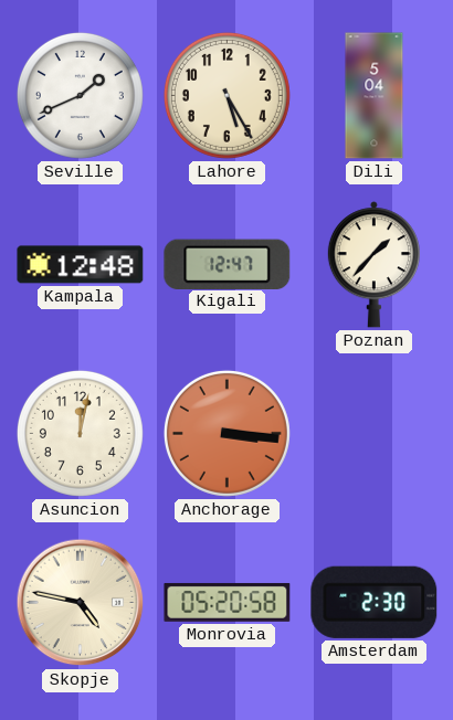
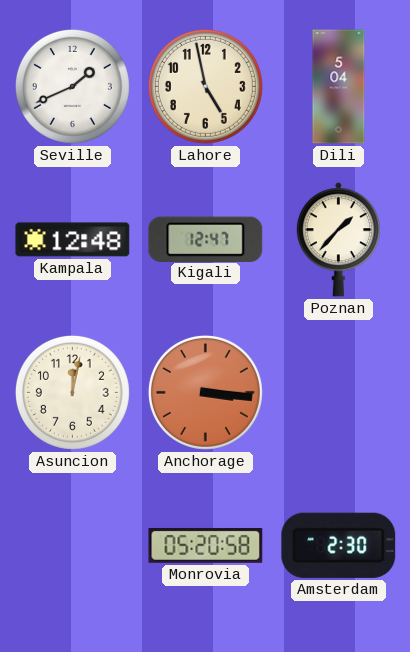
Lahore: 5:25 -> 4:58
Skopje: 4:47 -> none
